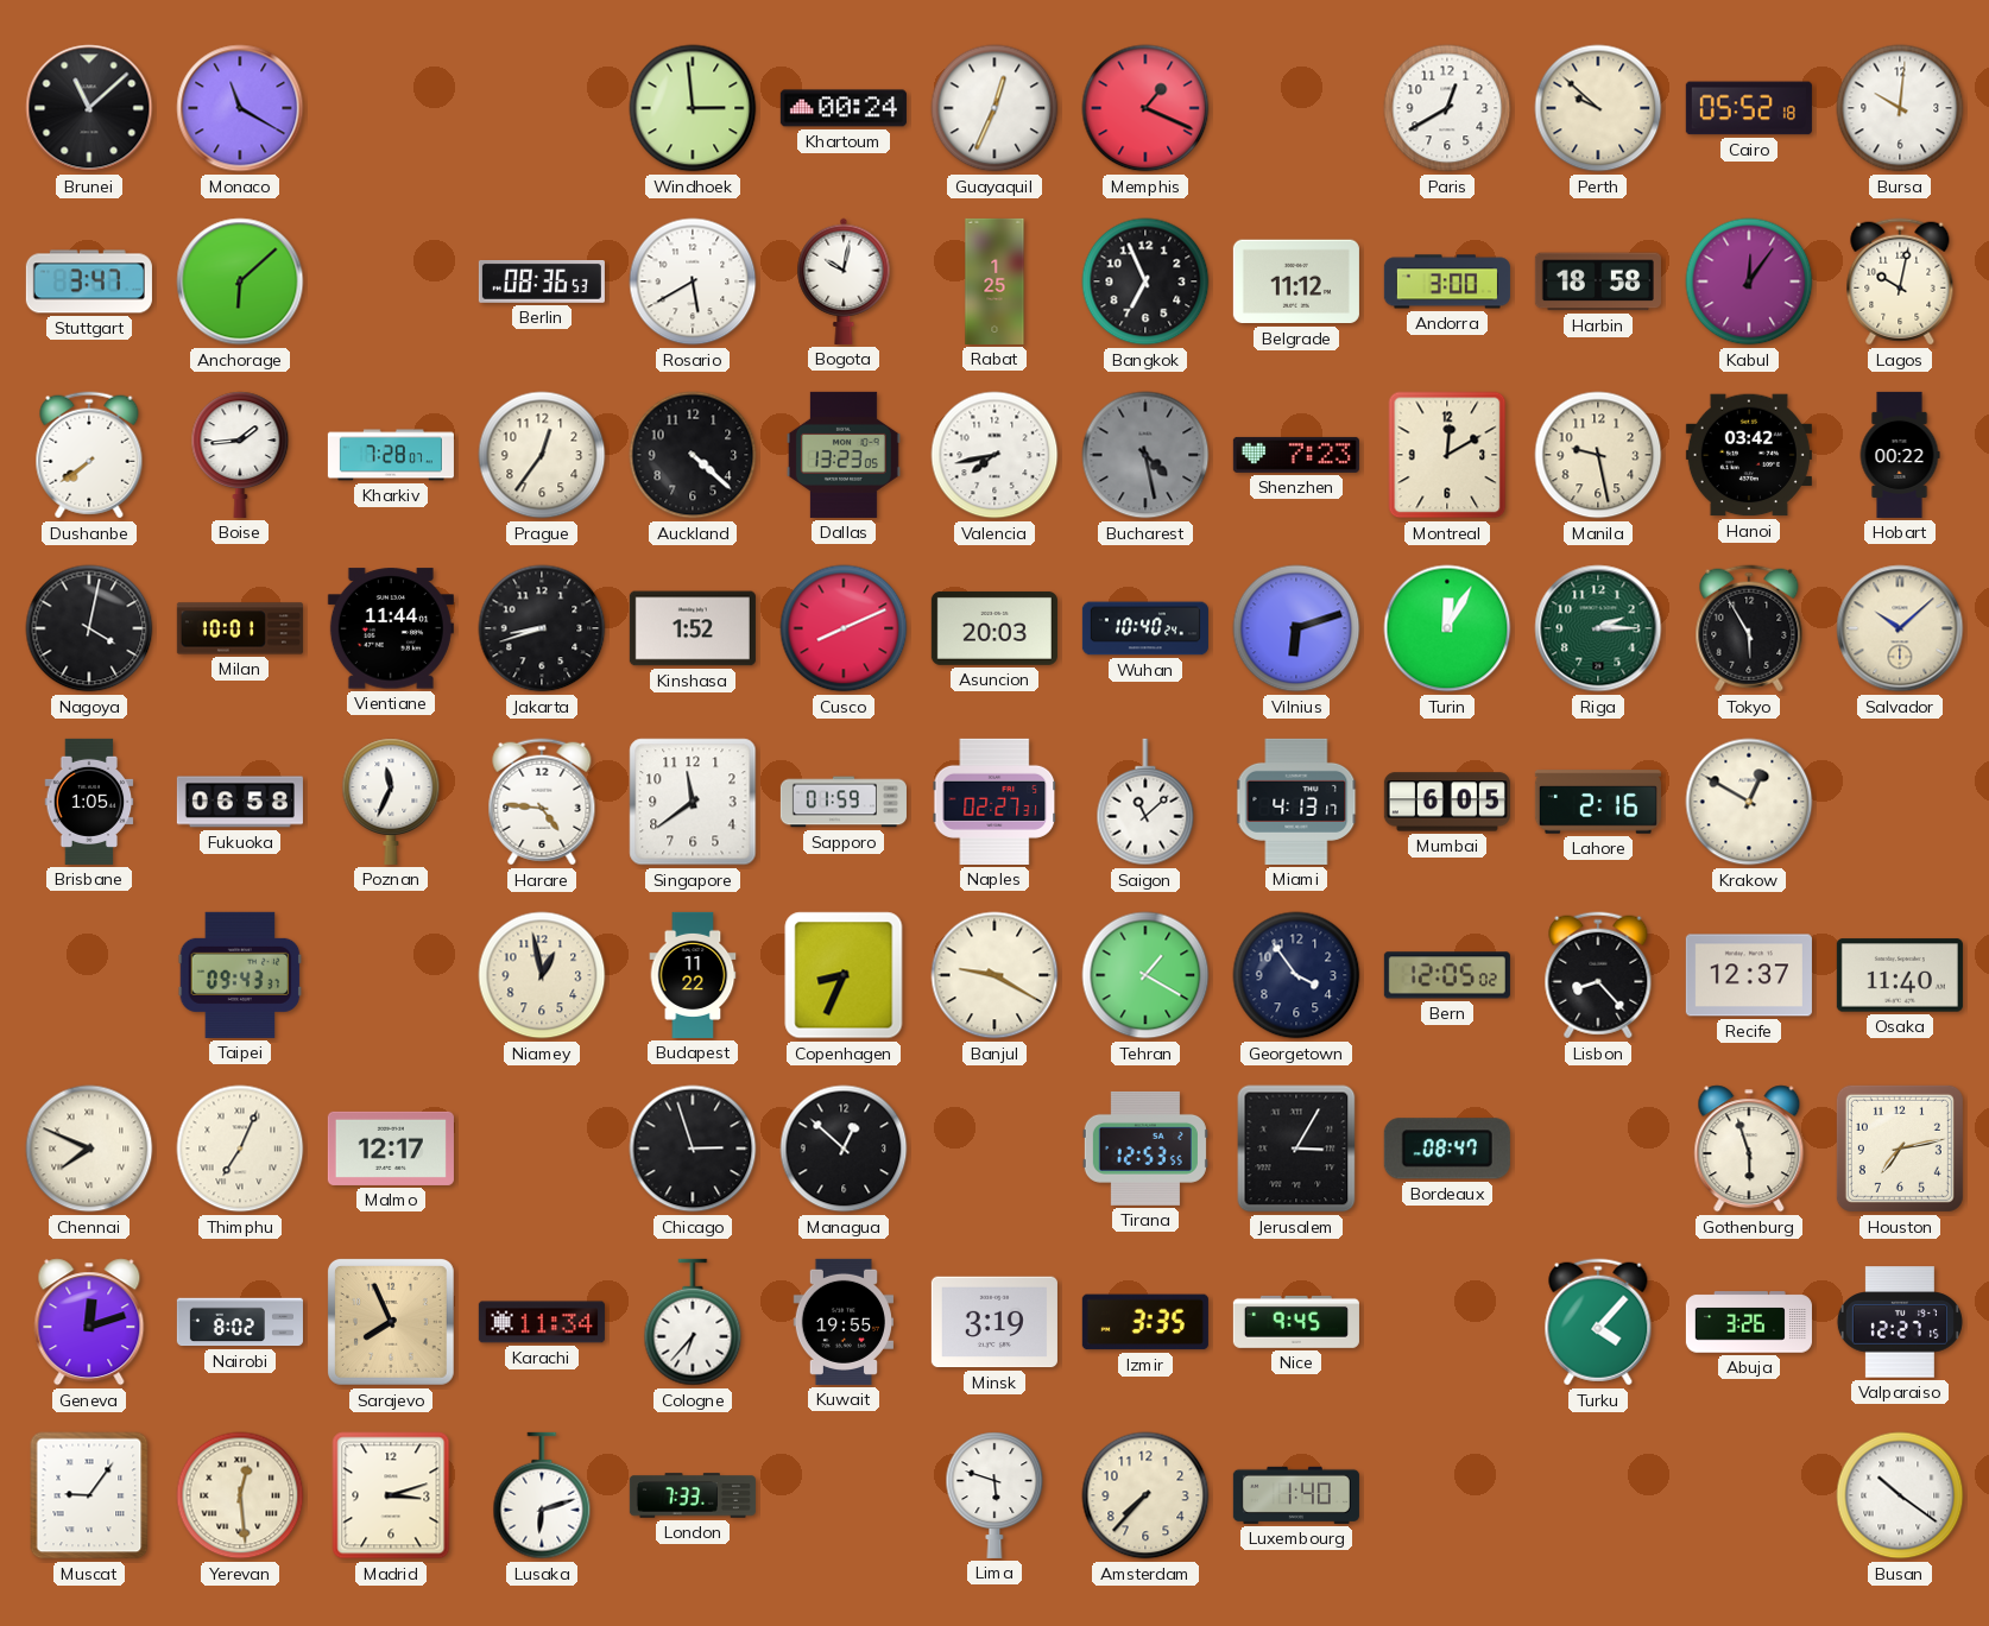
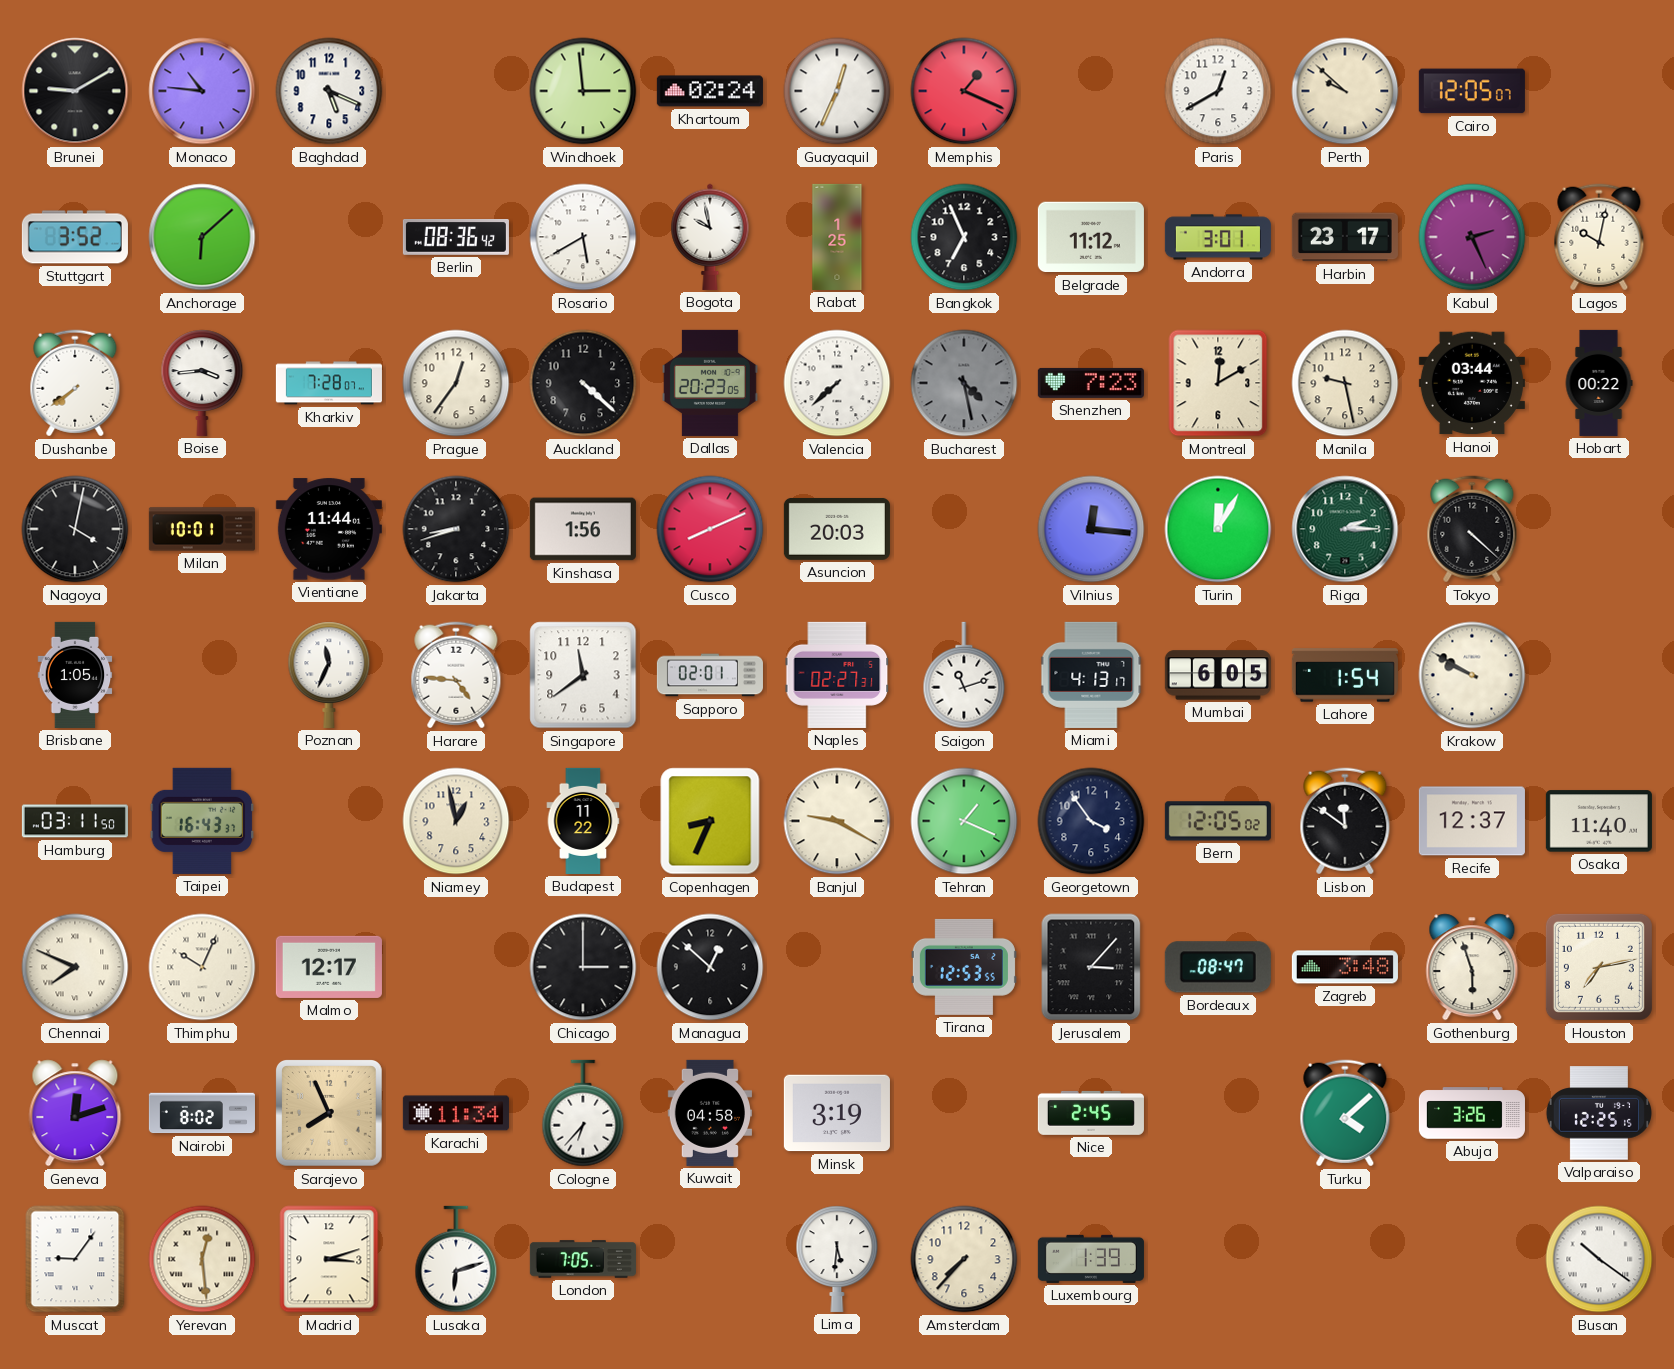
Brunei: 11:08 -> 9:10
Monaco: 11:20 -> 10:46
Baghdad: none -> 5:19
Khartoum: 00:24 -> 02:24
Cairo: 05:52 -> 12:05
Bursa: 10:01 -> none
Stuttgart: 3:47 -> 3:52
Berlin: 08:36:53 -> 08:36:42
Bogota: 10:02 -> 9:58
Andorra: 3:00 -> 3:01
Harbin: 18:58 -> 23:17
Kabul: 12:06 -> 2:26
Boise: 1:44 -> 3:44
Dallas: 13:23 -> 20:23
Valencia: 7:43 -> 7:38
Hanoi: 03:42 -> 03:44
Kinshasa: 1:52 -> 1:56
Wuhan: 10:40 -> none
Vilnius: 6:12 -> 12:16
Tokyo: 5:55 -> 4:22
Salvador: 10:08 -> none
Fukuoka: 06:58 -> none
Sapporo: 01:59 -> 02:01
Saigon: 11:08 -> 11:12
Lahore: 2:16 -> 1:54
Krakow: 12:50 -> 9:50
Hamburg: none -> 03:11
Taipei: 09:43 -> 16:43
Tehran: 1:20 -> 1:19
Lisbon: 8:23 -> 11:51
Thimphu: 7:04 -> 10:04
Chicago: 2:57 -> 3:00
Jerusalem: 3:05 -> 3:07
Zagreb: none -> 3:48
Kuwait: 19:55 -> 04:58
Izmir: 3:35 -> none
Nice: 9:45 -> 2:45
Turku: 4:07 -> 4:08
Valparaiso: 12:27 -> 12:25
London: 7:33 -> 7:05
Lima: 5:48 -> 5:31
Luxembourg: 1:40 -> 1:39
